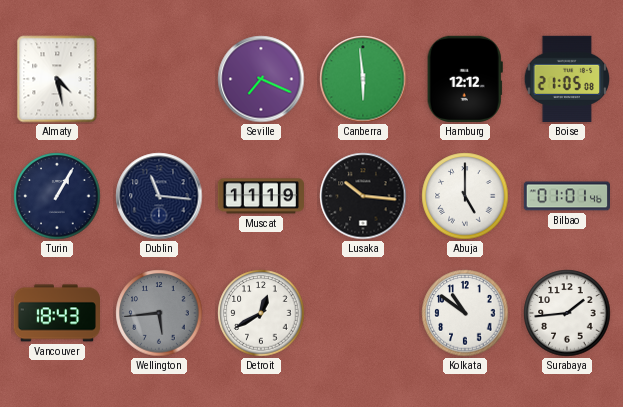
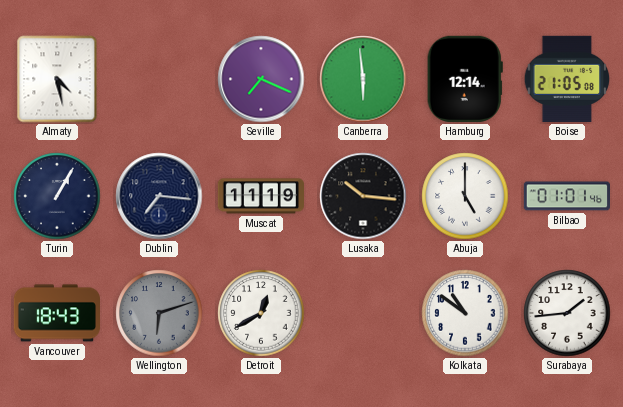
Hamburg: 12:12 -> 12:14
Dublin: 11:16 -> 7:16
Wellington: 5:44 -> 6:12
